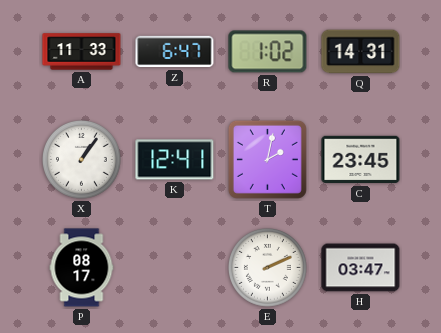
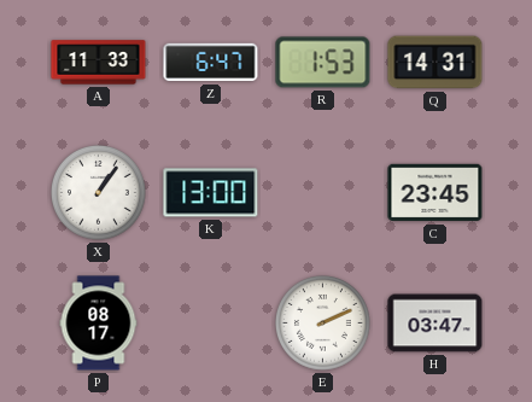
R: 1:02 -> 1:53
K: 12:41 -> 13:00
T: 2:02 -> none
